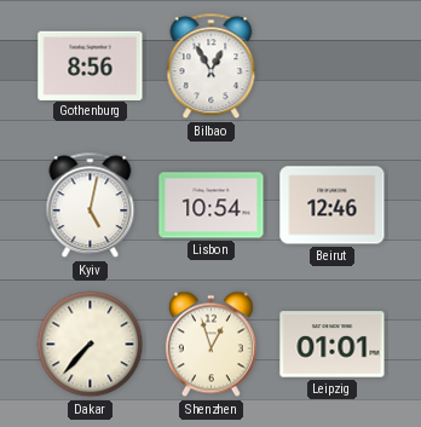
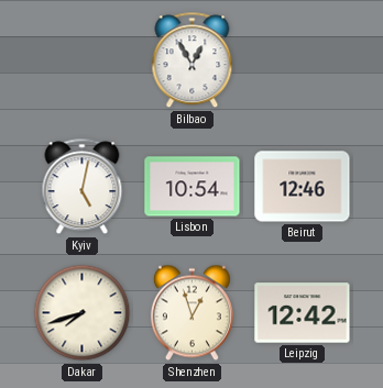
Gothenburg: 8:56 -> none
Dakar: 7:37 -> 7:42
Leipzig: 01:01 -> 12:42
